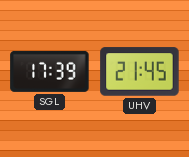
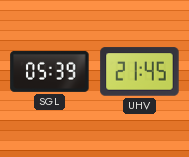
SGL: 17:39 -> 05:39
